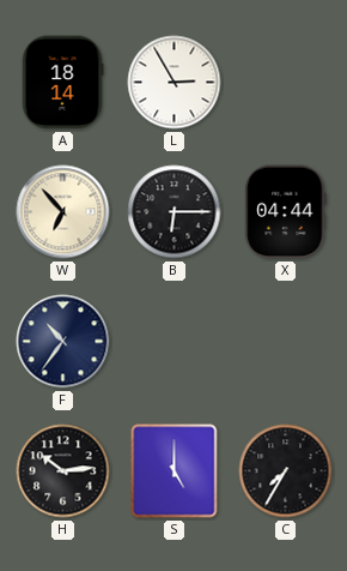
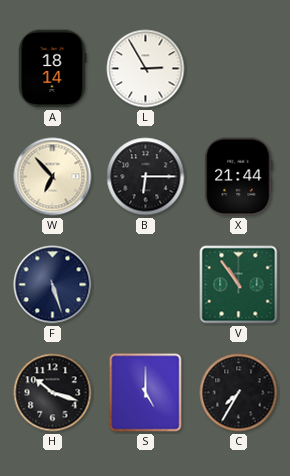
X: 04:44 -> 21:44
F: 10:36 -> 5:27
V: none -> 10:54
H: 10:14 -> 10:18
